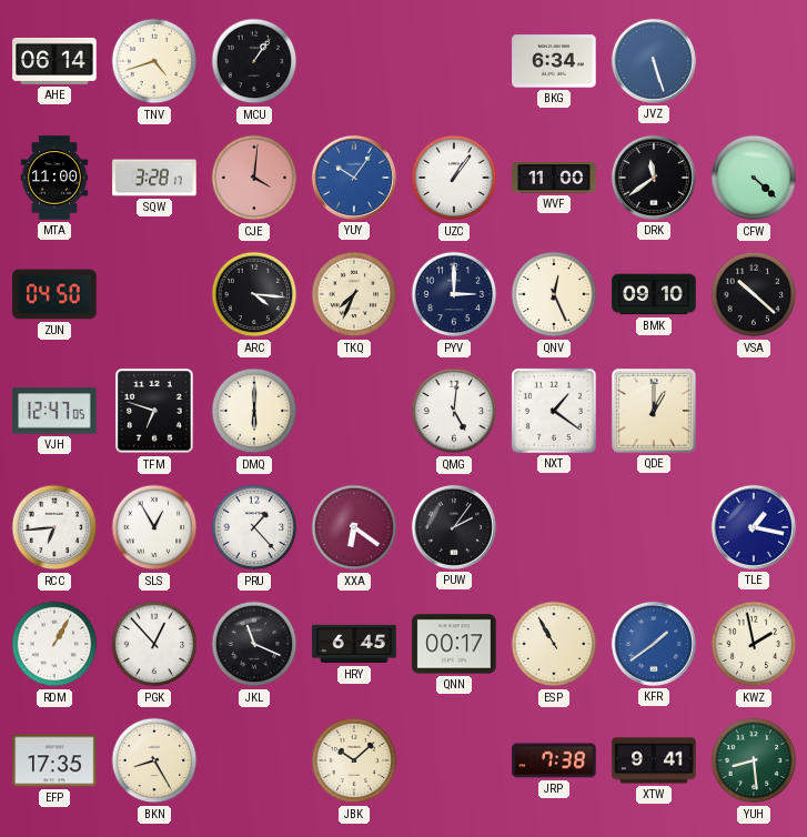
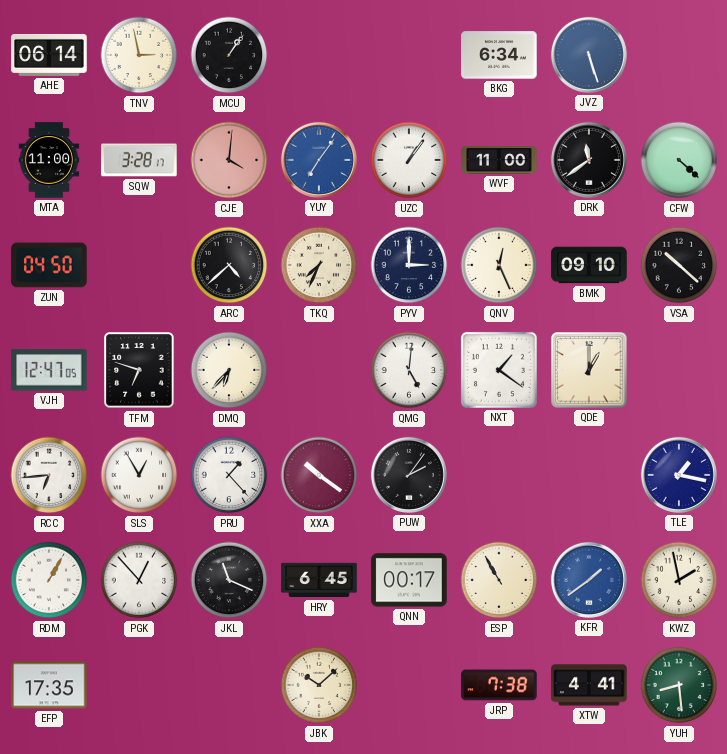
TNV: 4:42 -> 2:58
YUY: 10:06 -> 7:06
ARC: 4:16 -> 4:38
DMQ: 6:00 -> 6:37
XXA: 6:21 -> 10:21
BKN: 8:25 -> none
XTW: 9:41 -> 4:41
